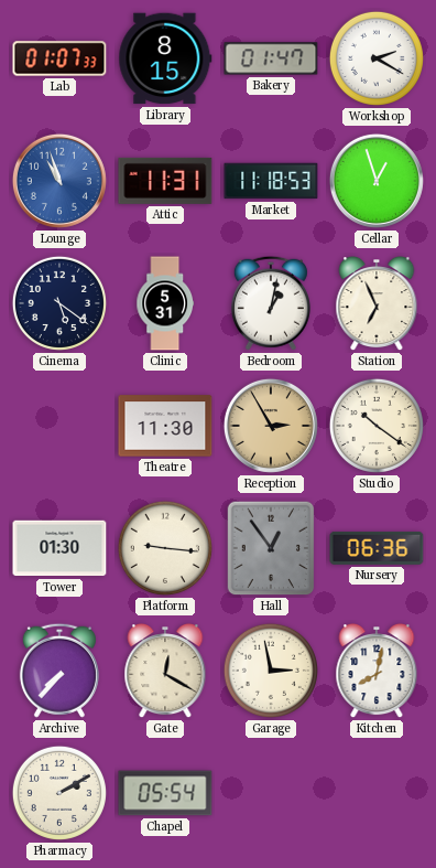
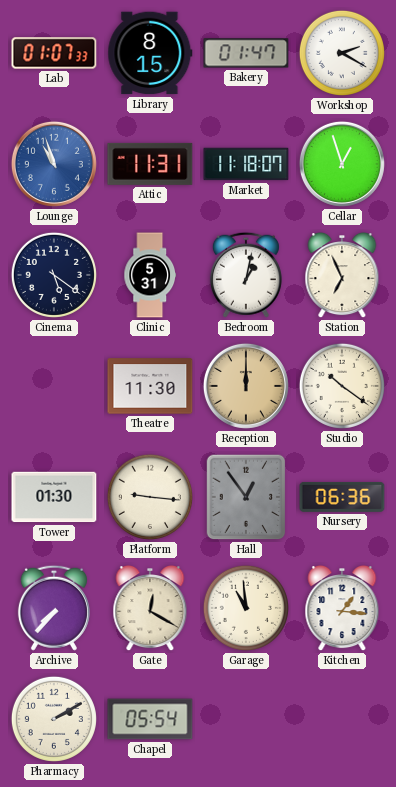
Market: 11:18:53 -> 11:18:07
Reception: 2:55 -> 12:00
Garage: 2:58 -> 10:59
Kitchen: 8:02 -> 1:16
